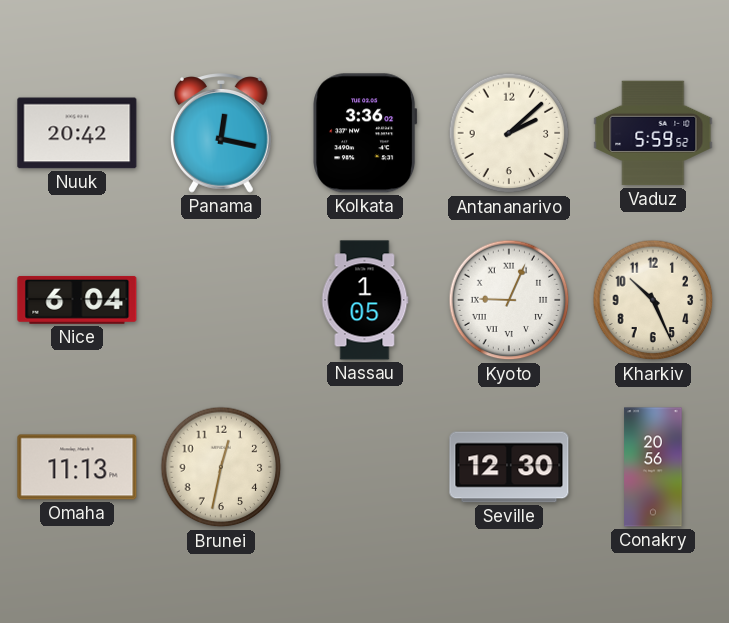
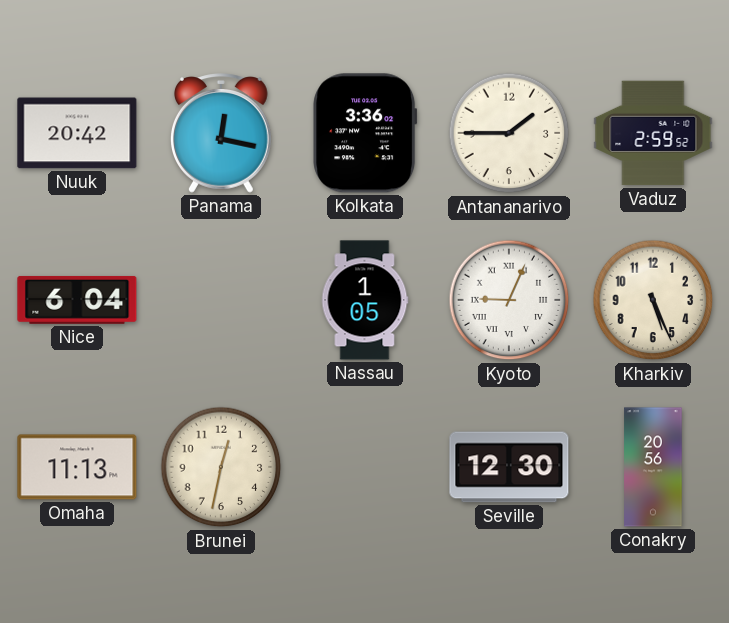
Antananarivo: 2:08 -> 1:45
Vaduz: 5:59 -> 2:59
Kharkiv: 10:26 -> 5:26
